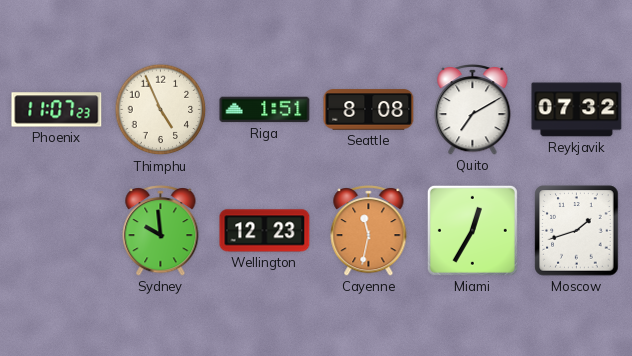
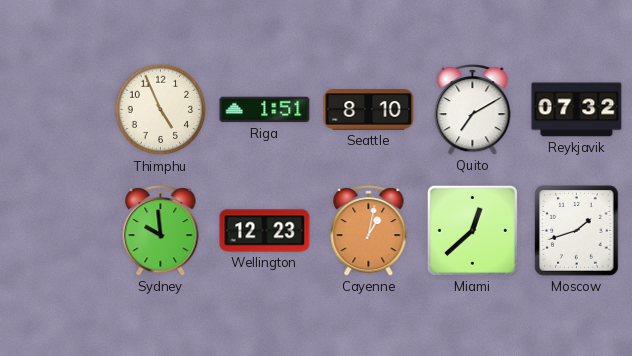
Phoenix: 11:07 -> none
Seattle: 8:08 -> 8:10
Cayenne: 11:32 -> 1:02
Miami: 12:35 -> 12:38
